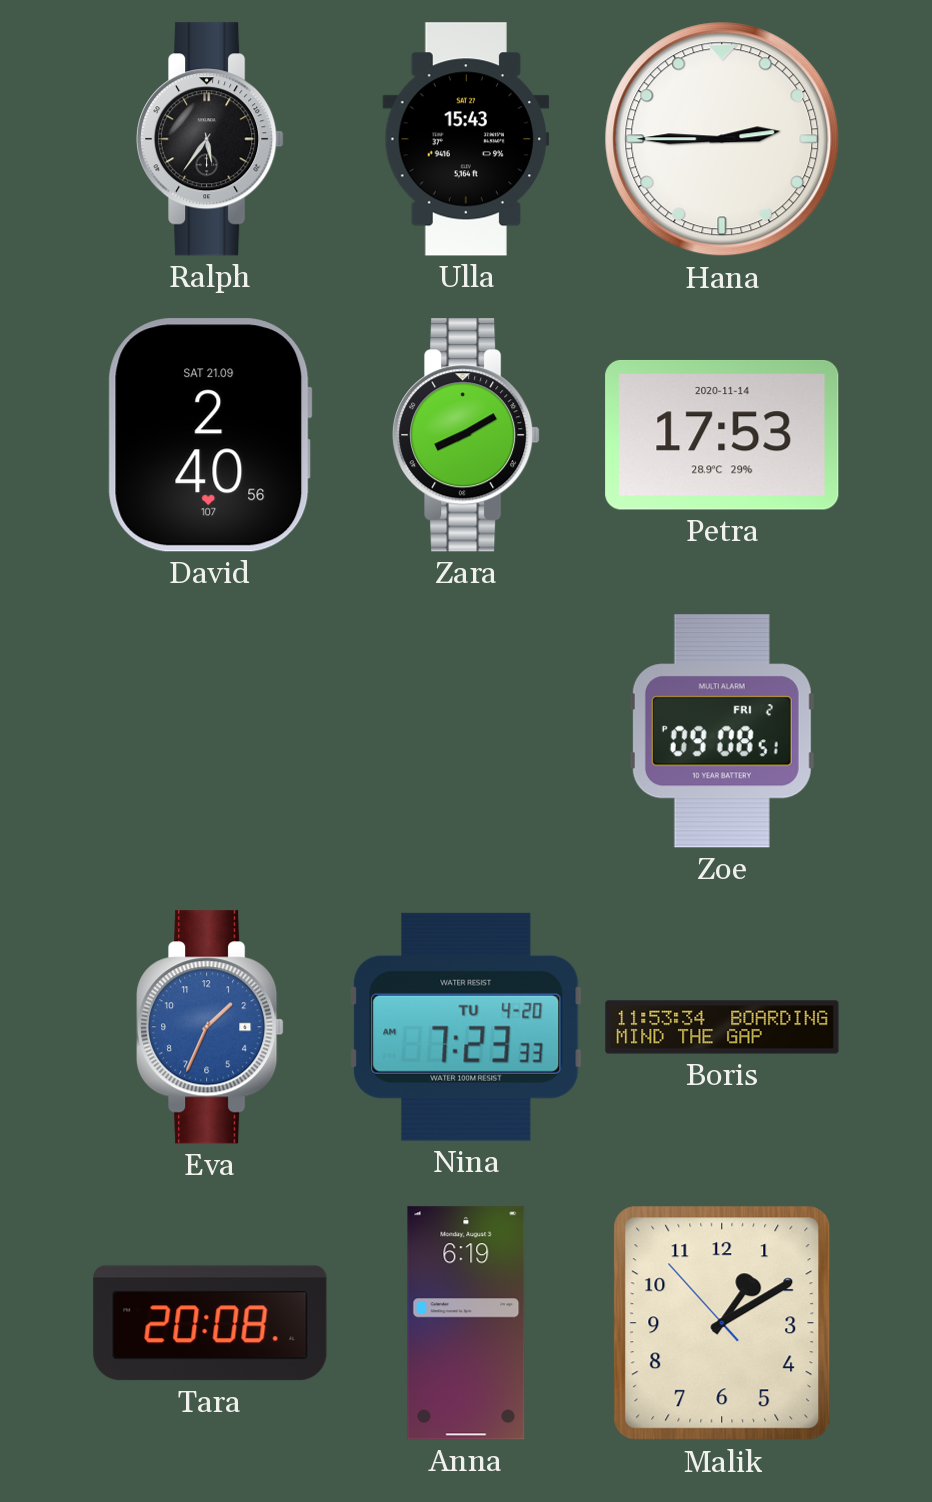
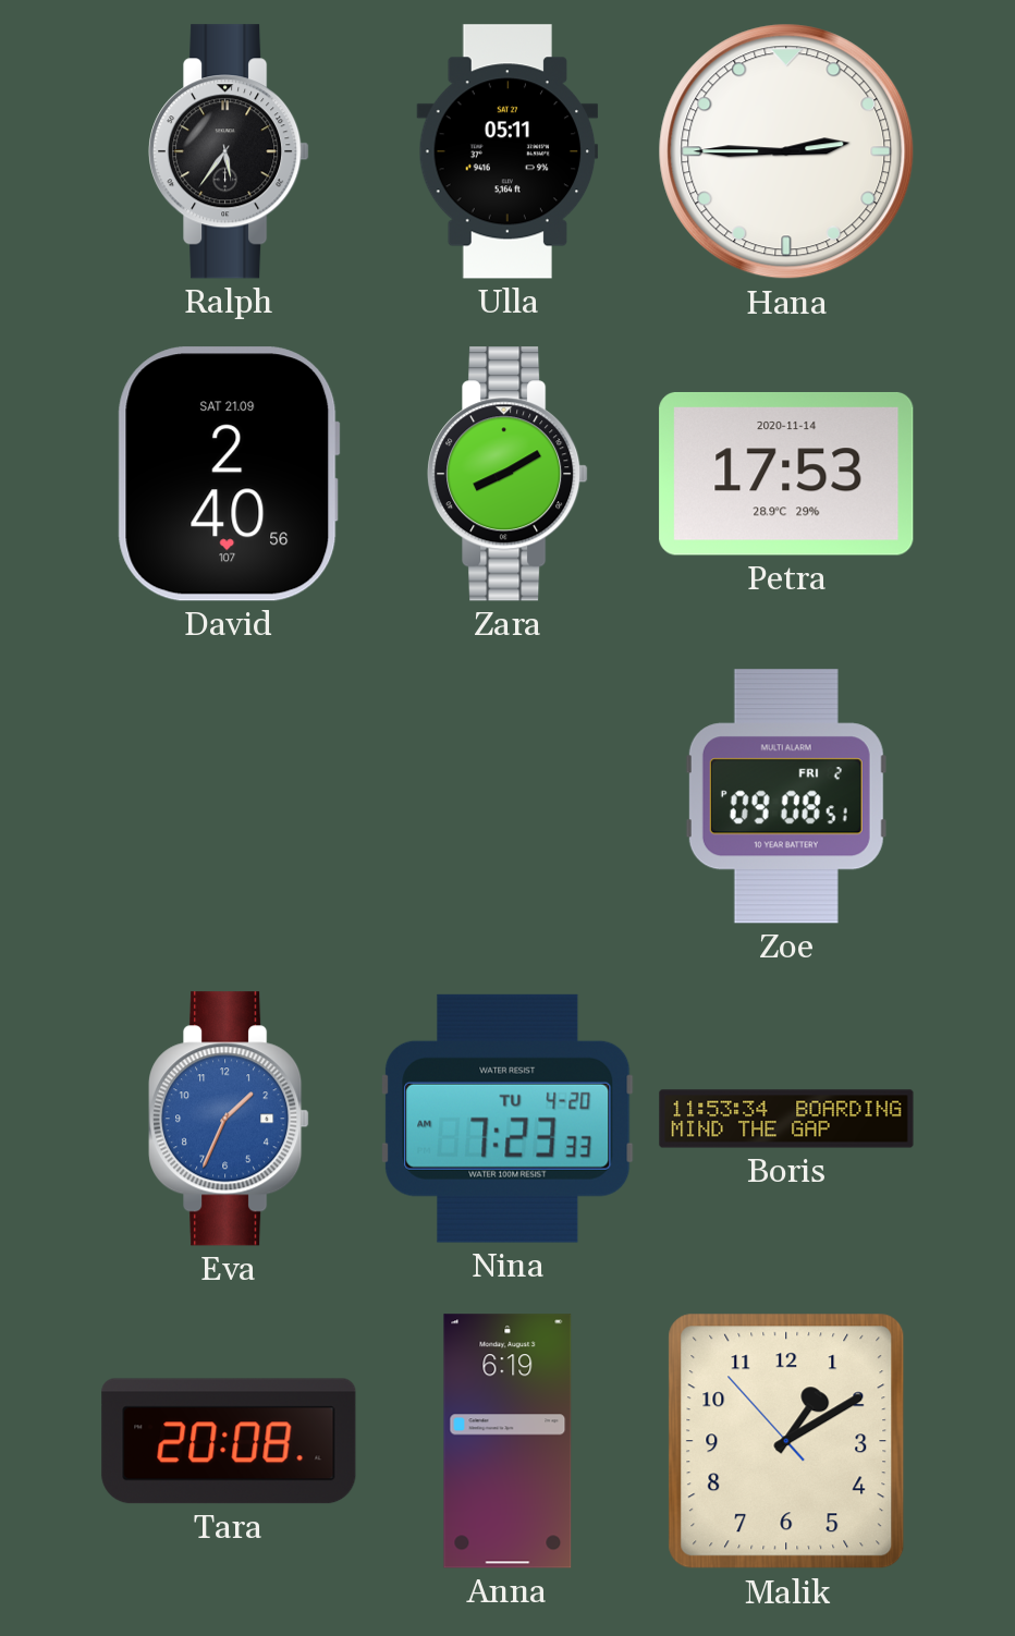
Ulla: 15:43 -> 05:11
